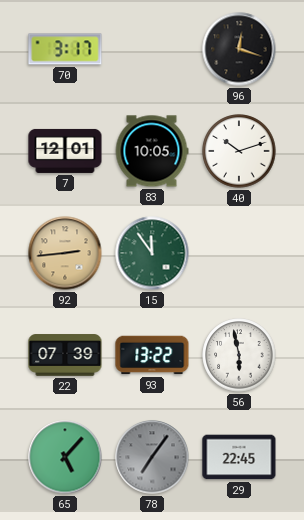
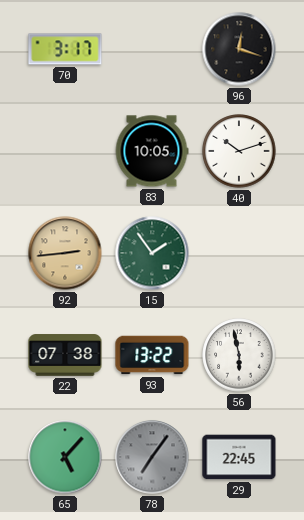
7: 12:01 -> none
15: 11:54 -> 1:54
22: 07:39 -> 07:38
